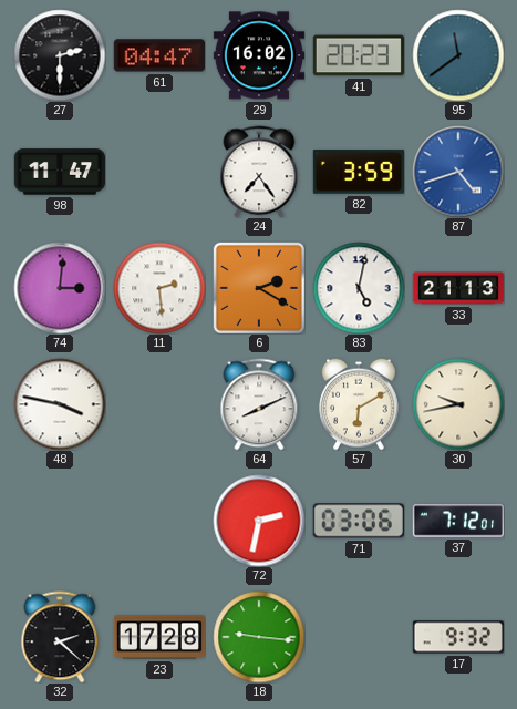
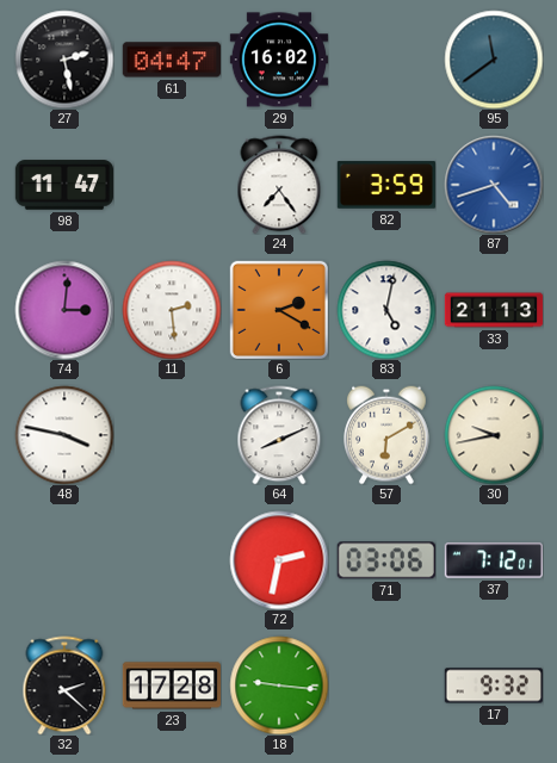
27: 2:30 -> 2:28
41: 20:23 -> none
